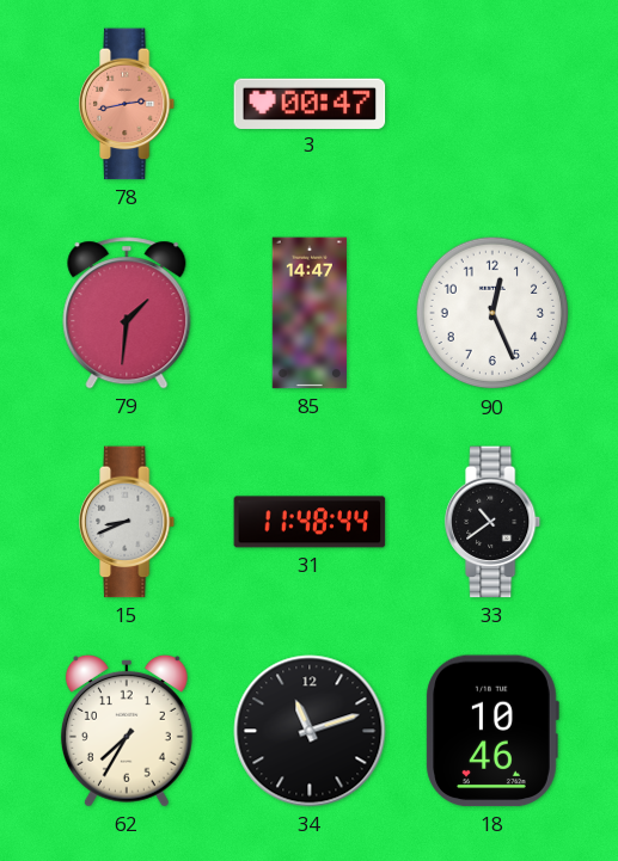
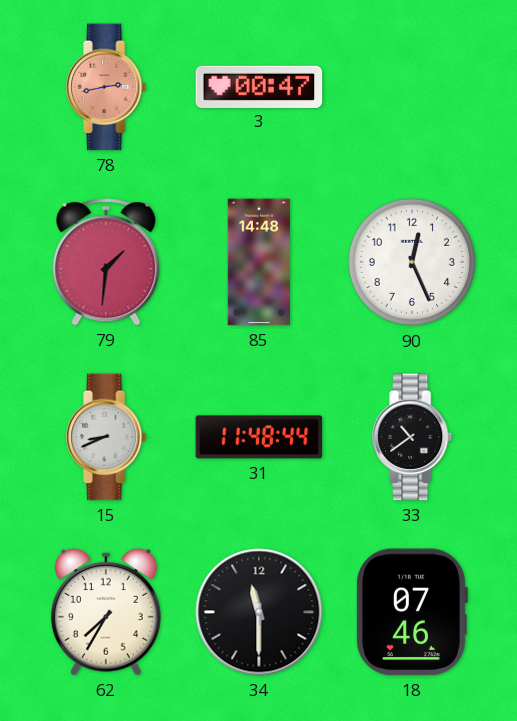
85: 14:47 -> 14:48
34: 11:12 -> 11:30
18: 10:46 -> 07:46
